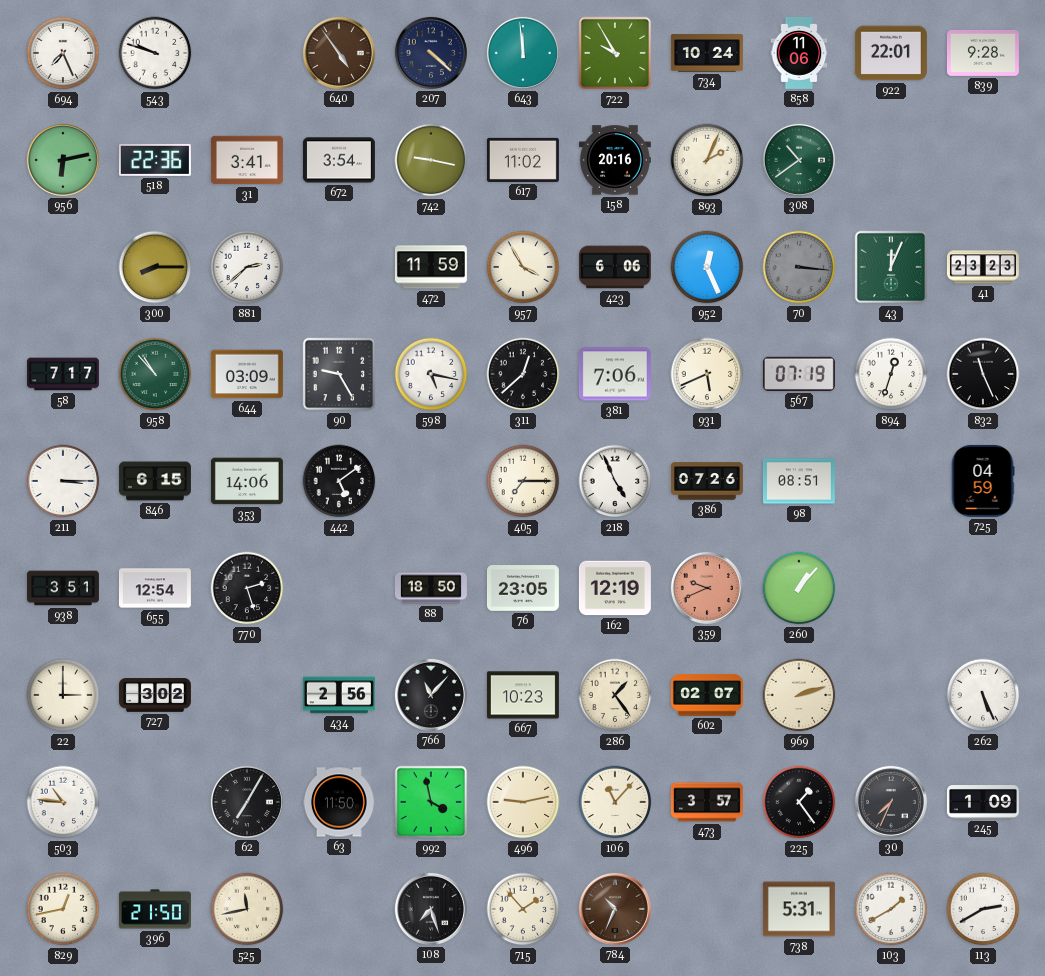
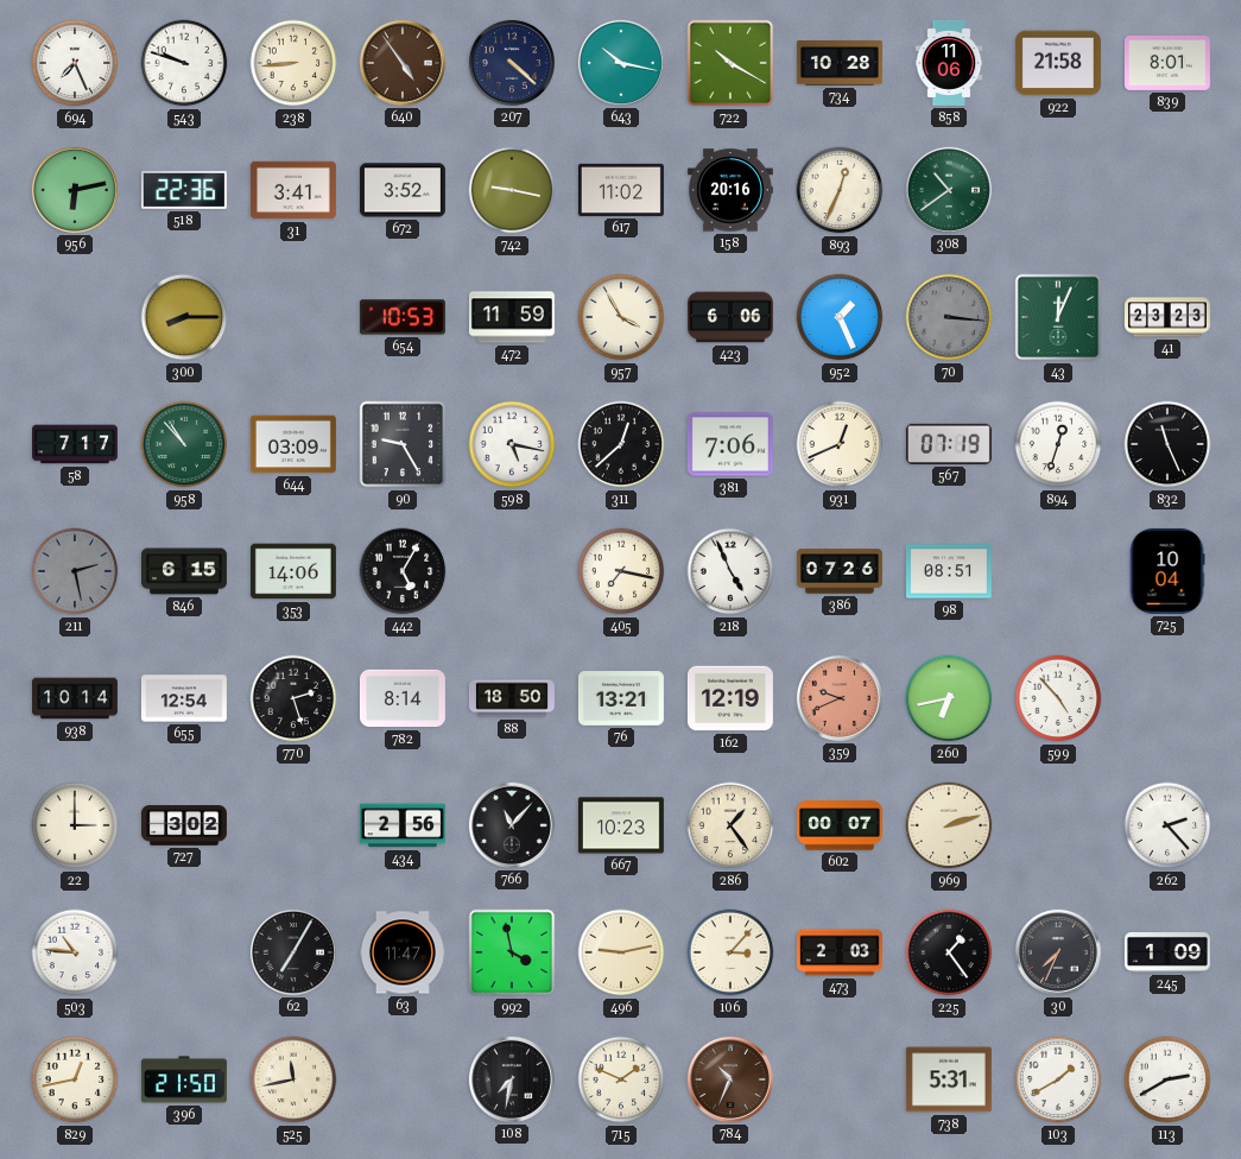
238: none -> 8:44
643: 11:59 -> 10:17
722: 9:55 -> 10:20
734: 10:24 -> 10:28
922: 22:01 -> 21:58
839: 9:28 -> 8:01
672: 3:54 -> 3:52
893: 2:04 -> 12:34
881: 2:38 -> none
654: none -> 10:53
952: 12:26 -> 1:26
931: 5:41 -> 12:41
211: 3:15 -> 2:28
211 dial: white -> grey
442: 5:09 -> 5:05
405: 7:15 -> 7:17
725: 04:59 -> 10:04
938: 3:51 -> 10:14
782: none -> 8:14
76: 23:05 -> 13:21
260: 1:07 -> 6:43
599: none -> 4:53
602: 02:07 -> 00:07
262: 5:26 -> 2:23
63: 11:50 -> 11:47
106: 11:07 -> 3:07
473: 3:57 -> 2:03
108: 7:27 -> 7:32
715: 1:53 -> 1:49
